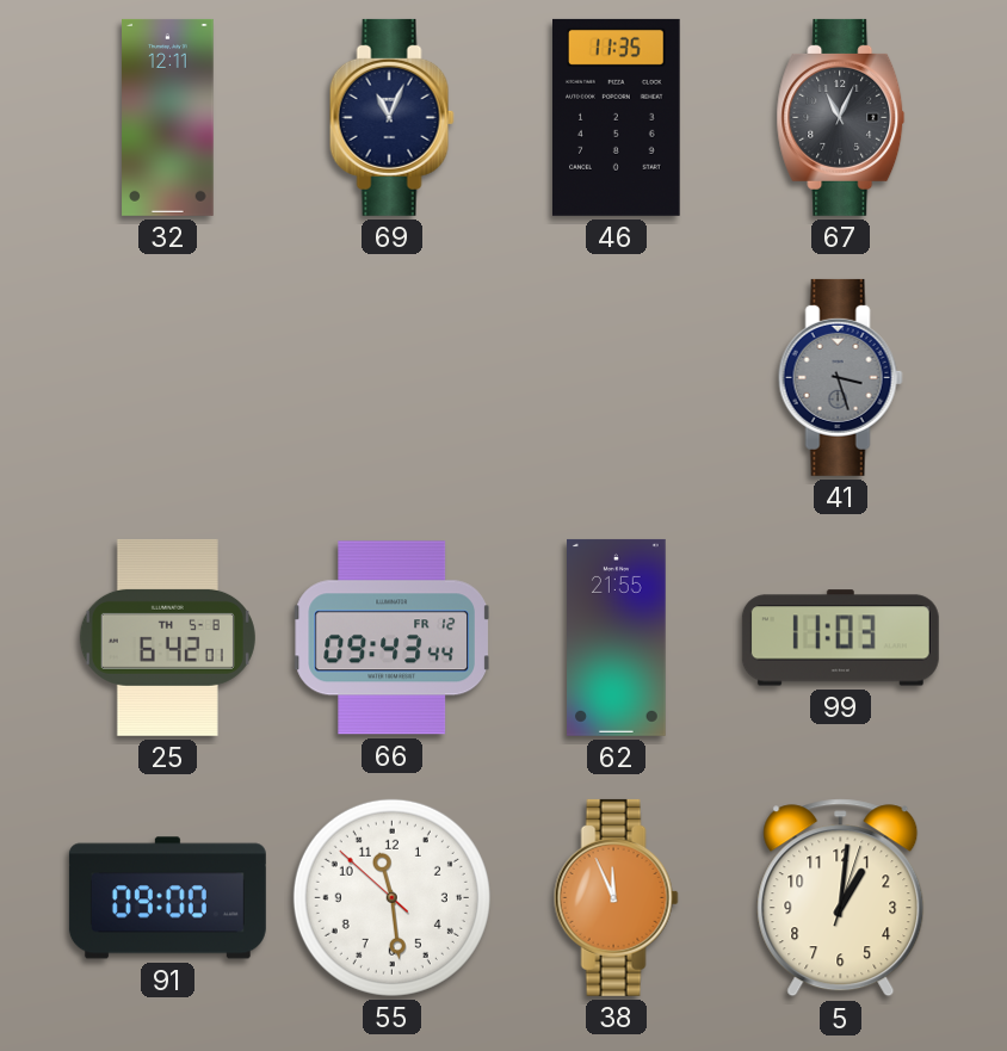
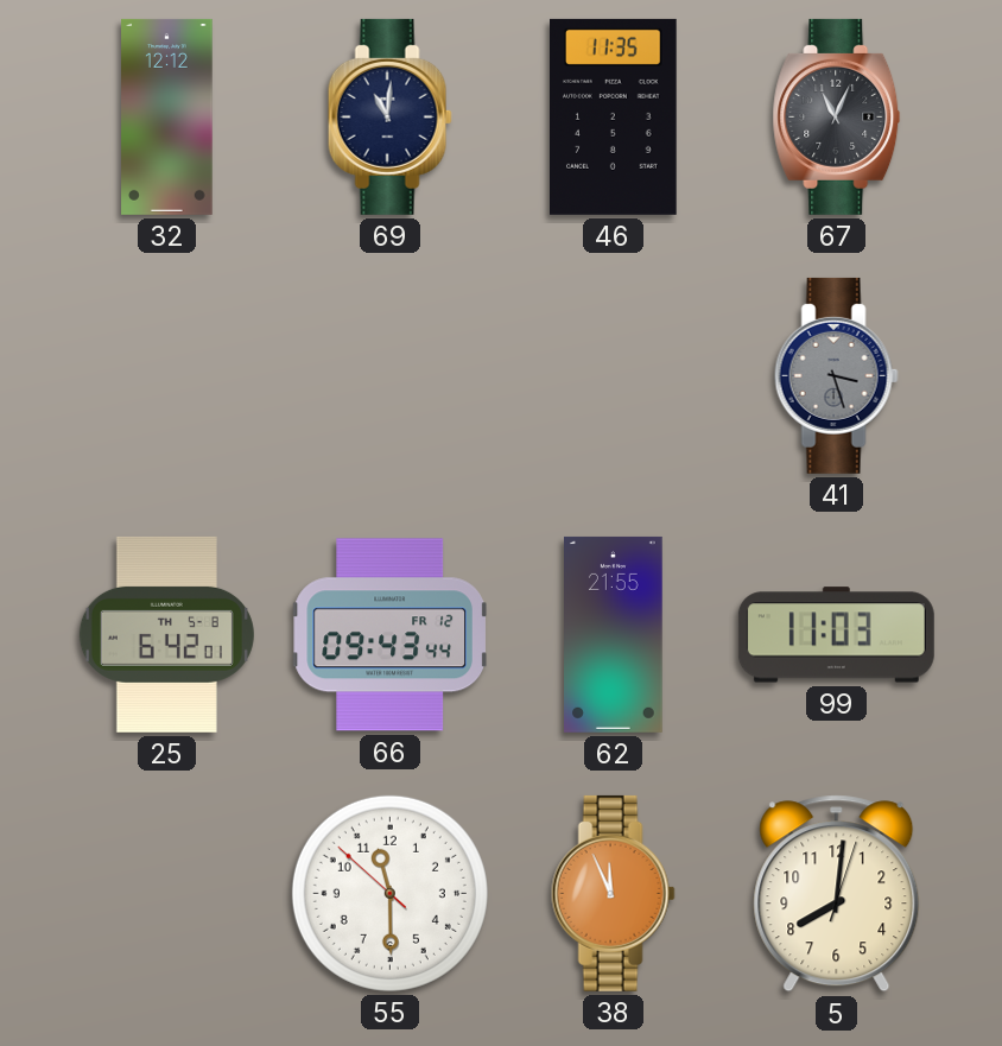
32: 12:11 -> 12:12
69: 11:04 -> 11:01
91: 09:00 -> none
55: 11:28 -> 11:29
5: 1:01 -> 8:01
